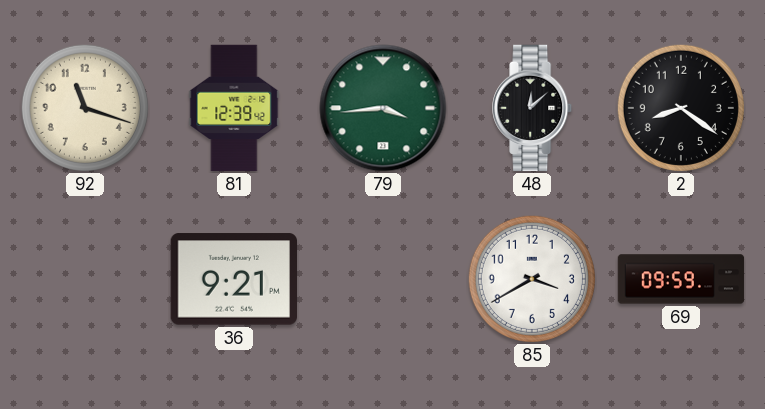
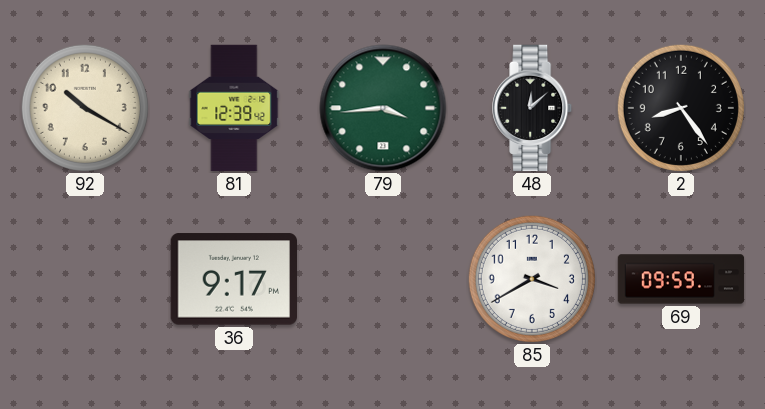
92: 11:18 -> 10:20
2: 8:21 -> 8:24
36: 9:21 -> 9:17
